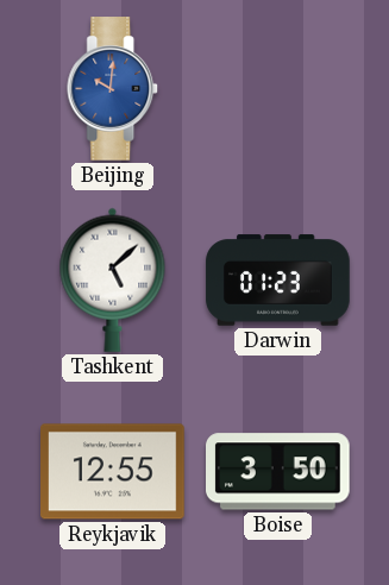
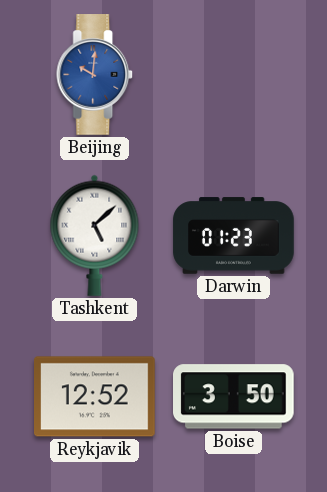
Reykjavik: 12:55 -> 12:52
